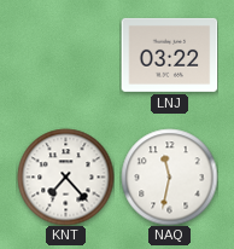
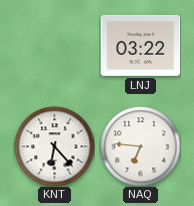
KNT: 7:23 -> 6:23
NAQ: 11:32 -> 6:46
